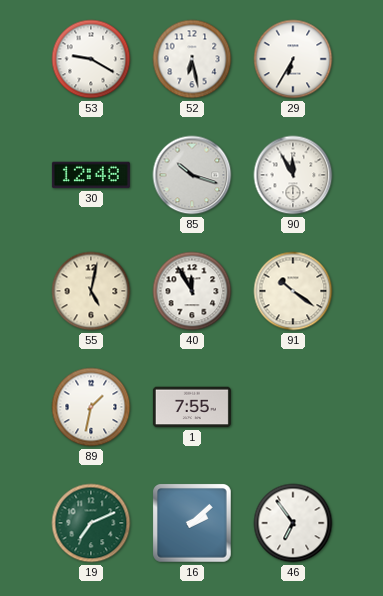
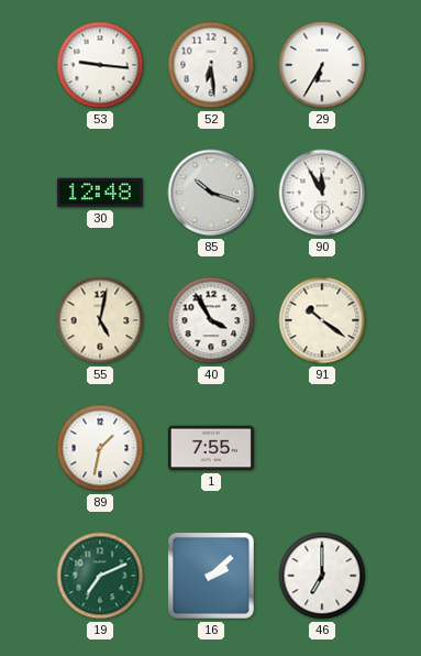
53: 9:20 -> 9:16
52: 6:28 -> 6:29
40: 11:55 -> 3:55
46: 6:54 -> 7:00
